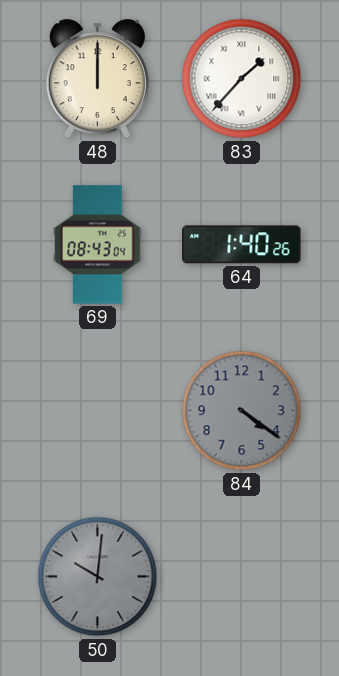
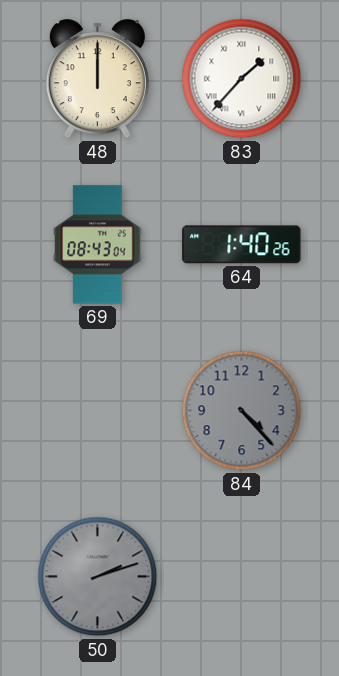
84: 4:21 -> 4:23
50: 10:01 -> 2:12
